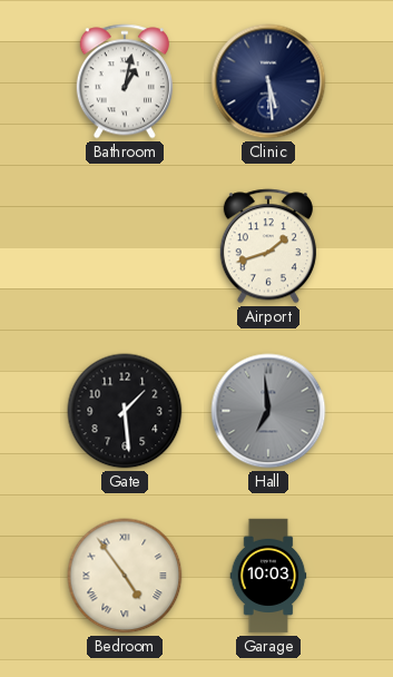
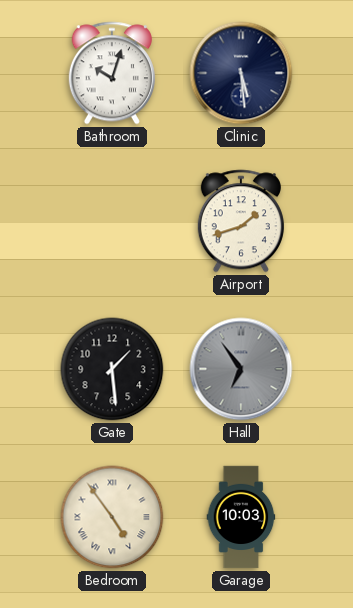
Bathroom: 1:02 -> 10:03
Hall: 6:59 -> 6:54
